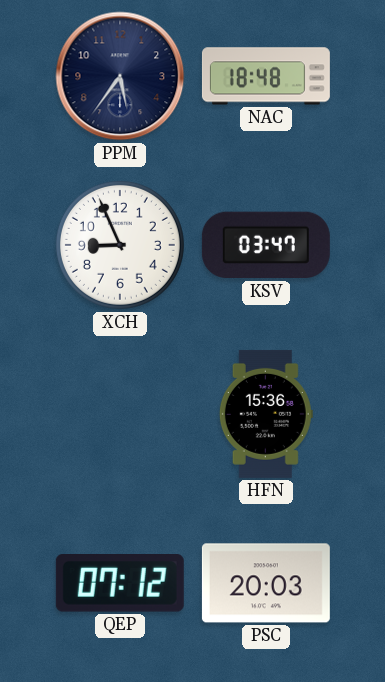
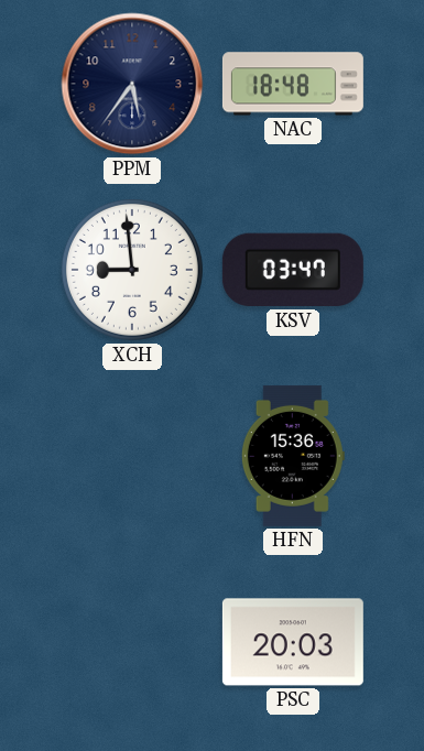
XCH: 8:56 -> 8:59
QEP: 07:12 -> none
